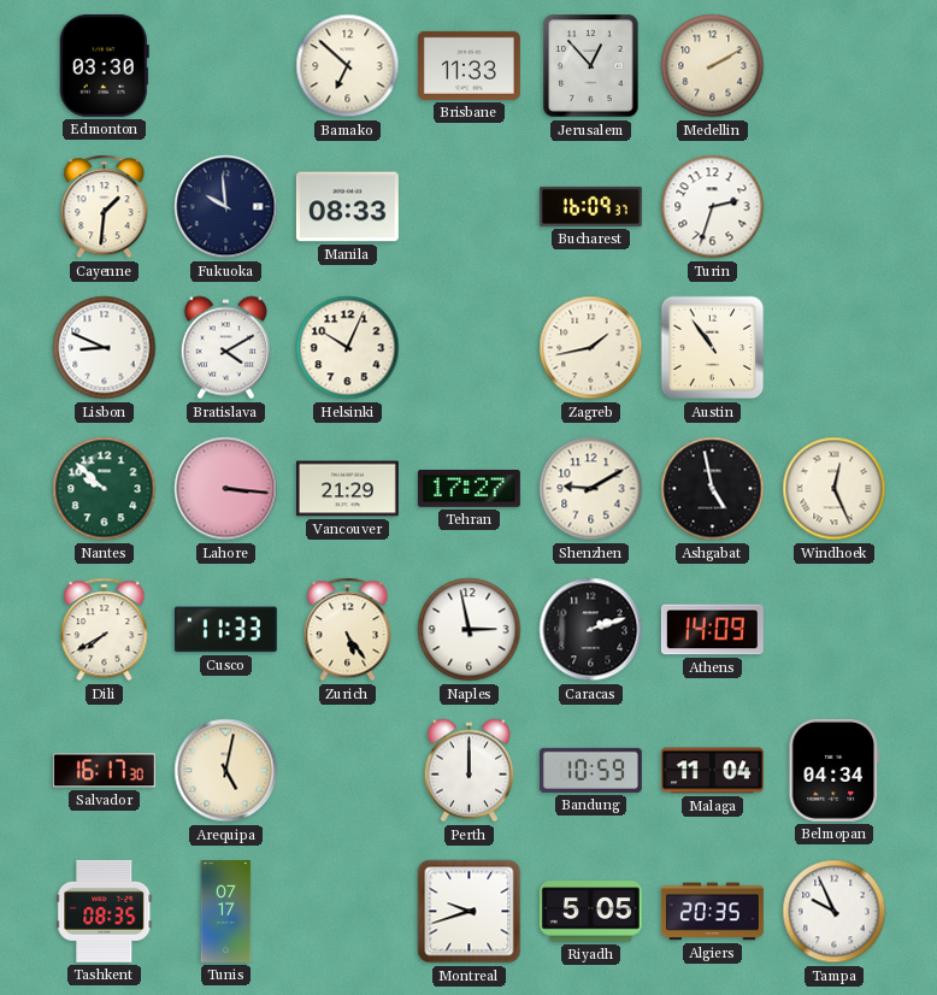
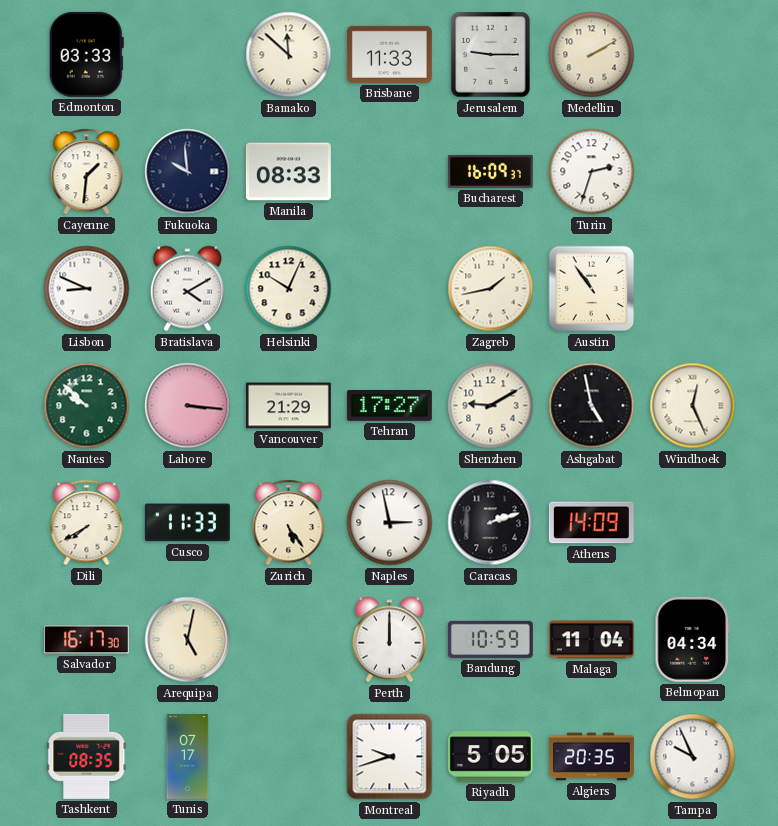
Edmonton: 03:30 -> 03:33
Bamako: 6:52 -> 11:52
Jerusalem: 12:53 -> 9:15
